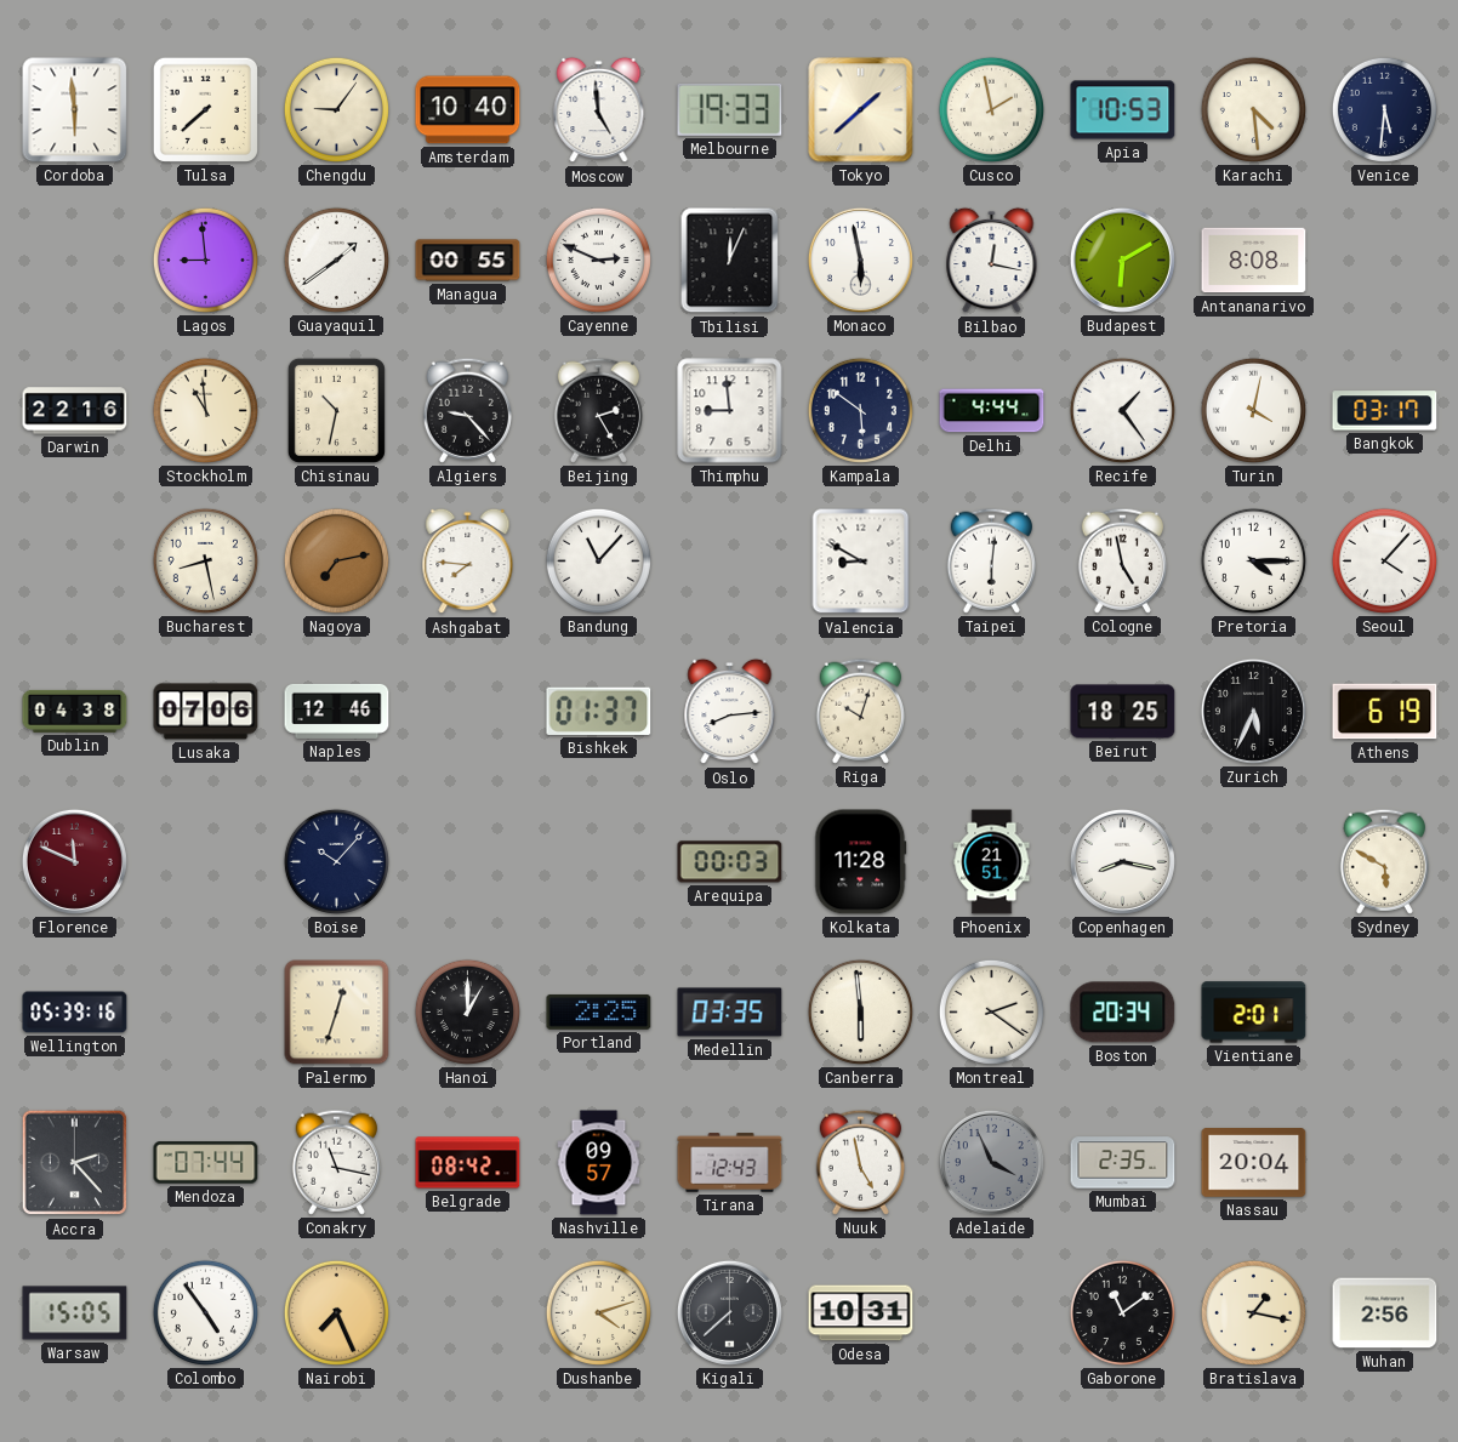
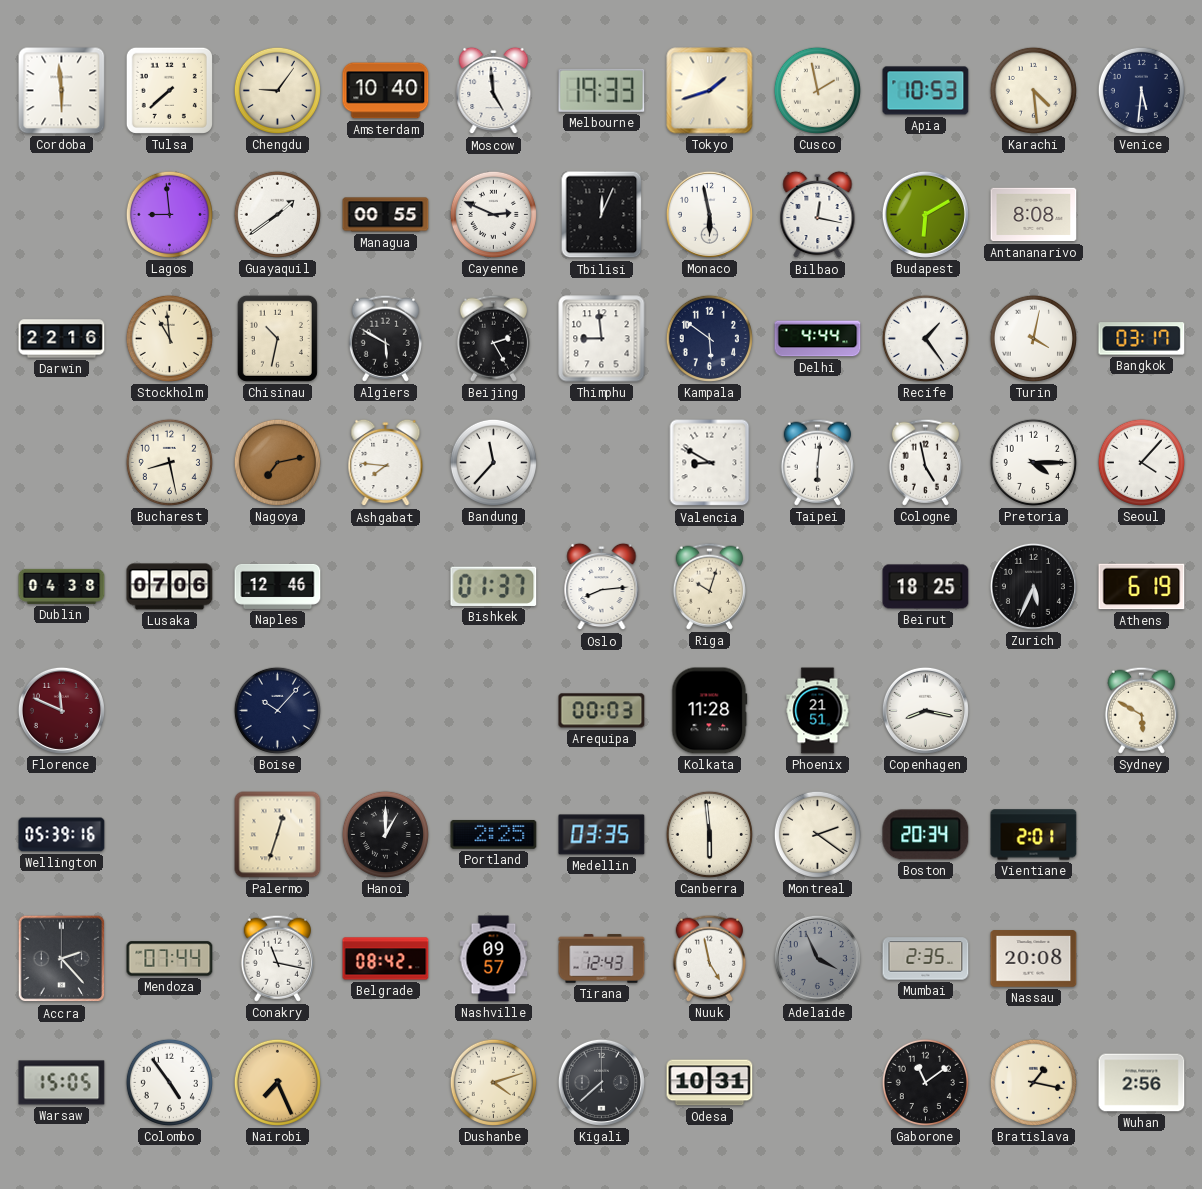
Tokyo: 1:38 -> 1:42
Algiers: 9:23 -> 5:50
Bandung: 11:07 -> 11:37
Nassau: 20:04 -> 20:08
